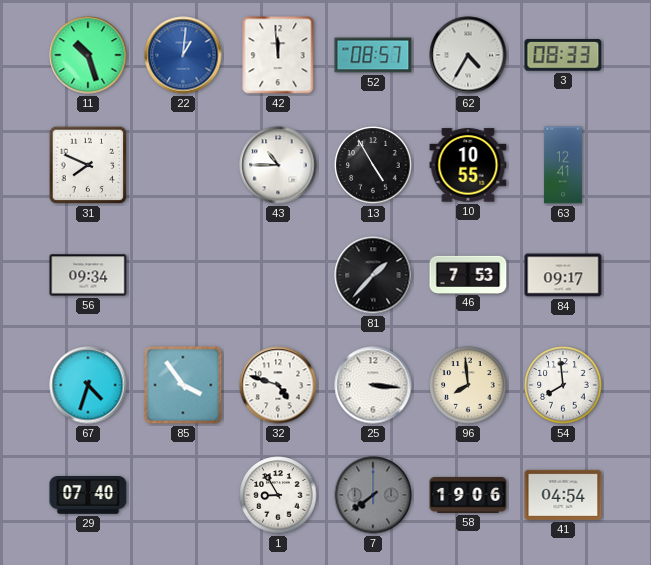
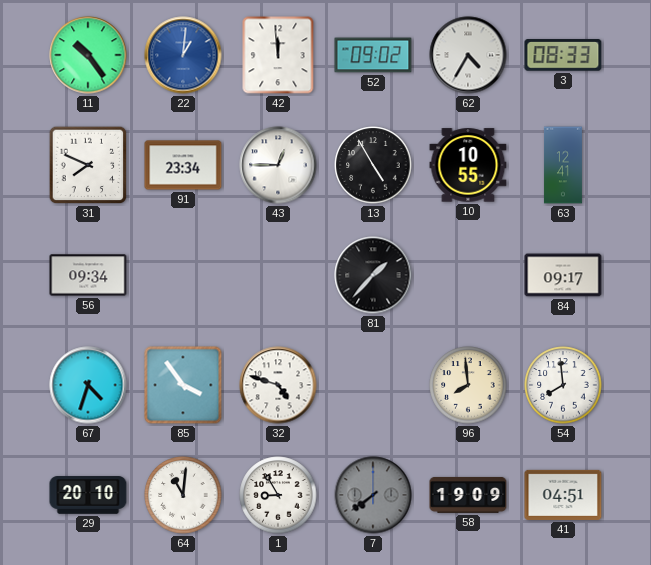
11: 10:27 -> 10:24
52: 08:57 -> 09:02
91: none -> 23:34
43: 10:45 -> 12:45
46: 7:53 -> none
25: 3:16 -> none
29: 07:40 -> 20:10
64: none -> 11:01
58: 19:06 -> 19:09
41: 04:54 -> 04:51
